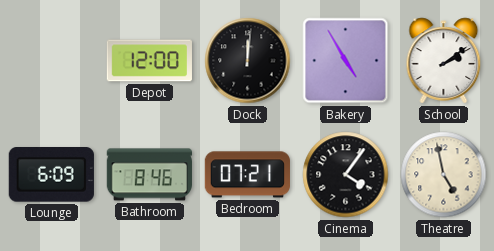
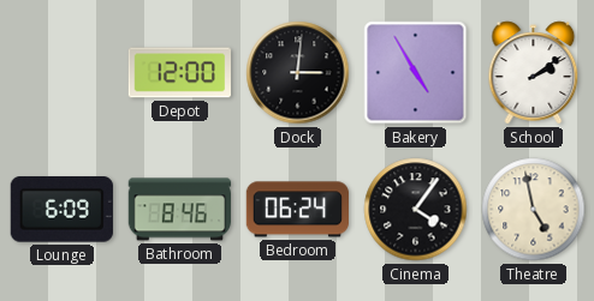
Dock: 12:01 -> 3:01
Bedroom: 07:21 -> 06:24
